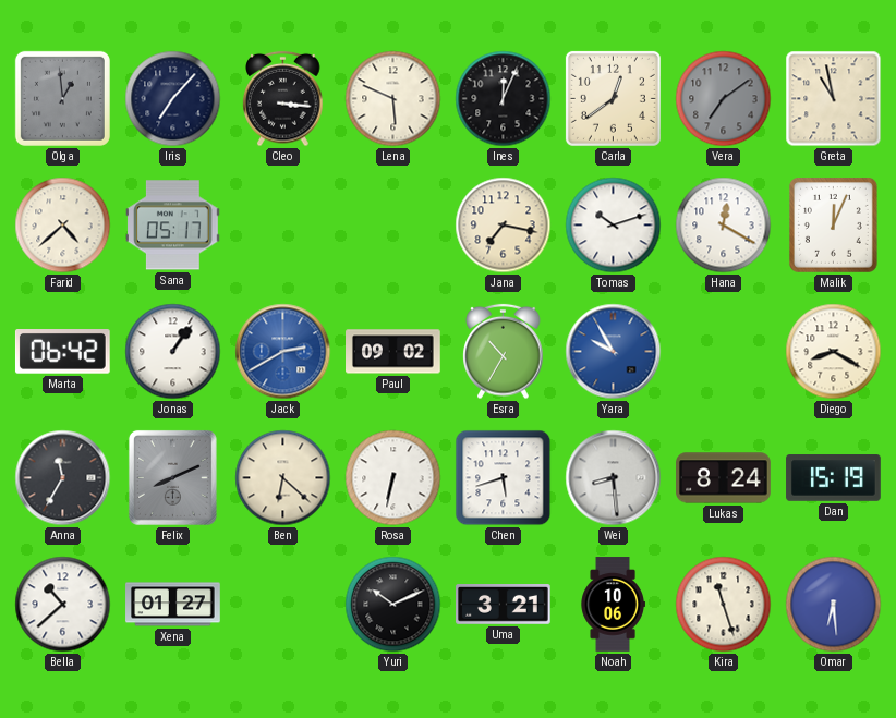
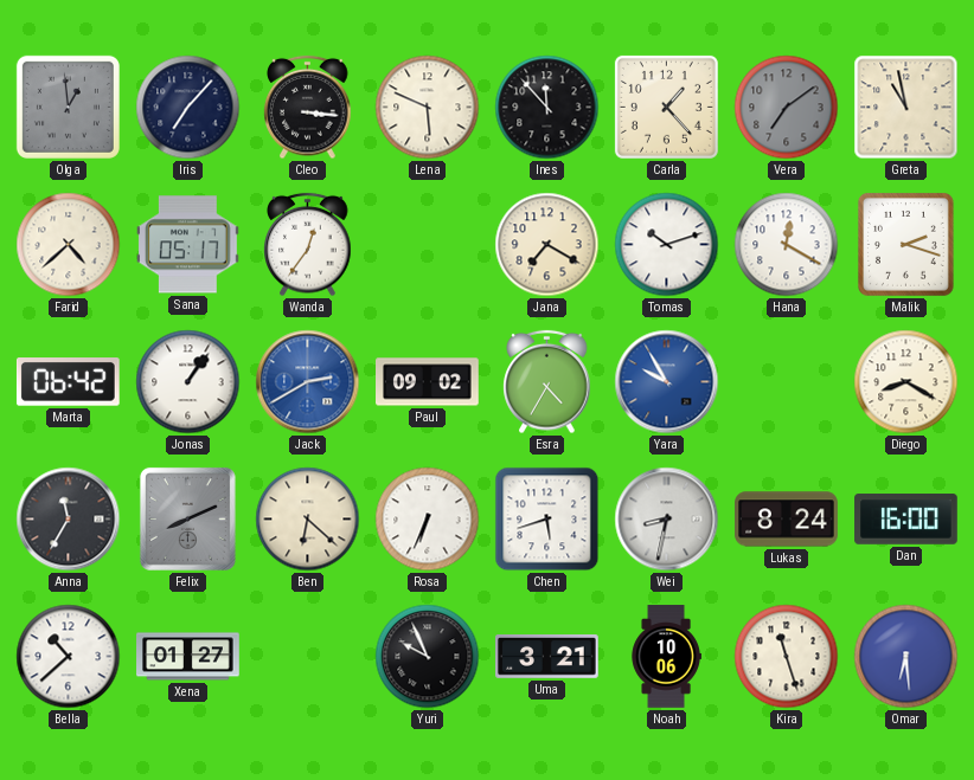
Ines: 12:04 -> 11:53
Carla: 12:39 -> 1:23
Wanda: none -> 12:36
Jana: 7:17 -> 7:20
Malik: 12:04 -> 2:18
Esra: 10:35 -> 4:35
Rosa: 6:32 -> 6:34
Wei: 8:29 -> 8:32
Dan: 15:19 -> 16:00
Yuri: 10:11 -> 9:56
